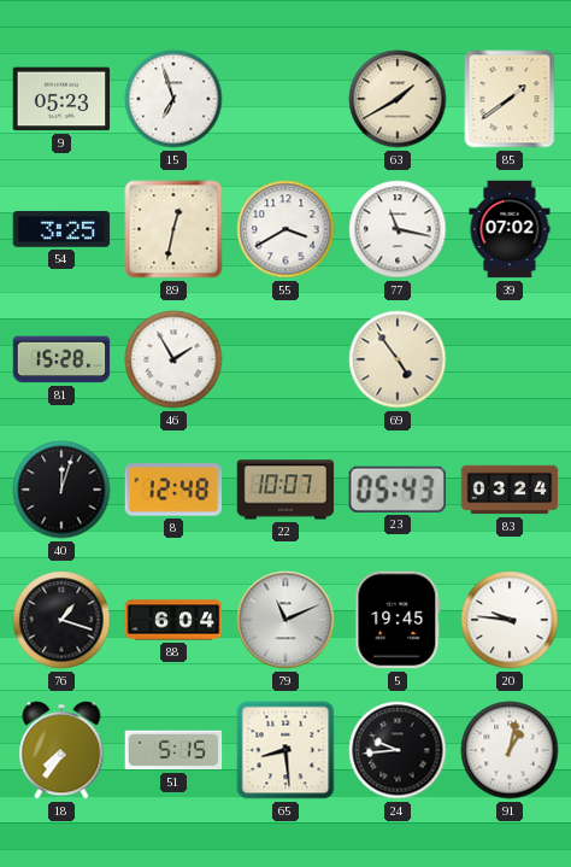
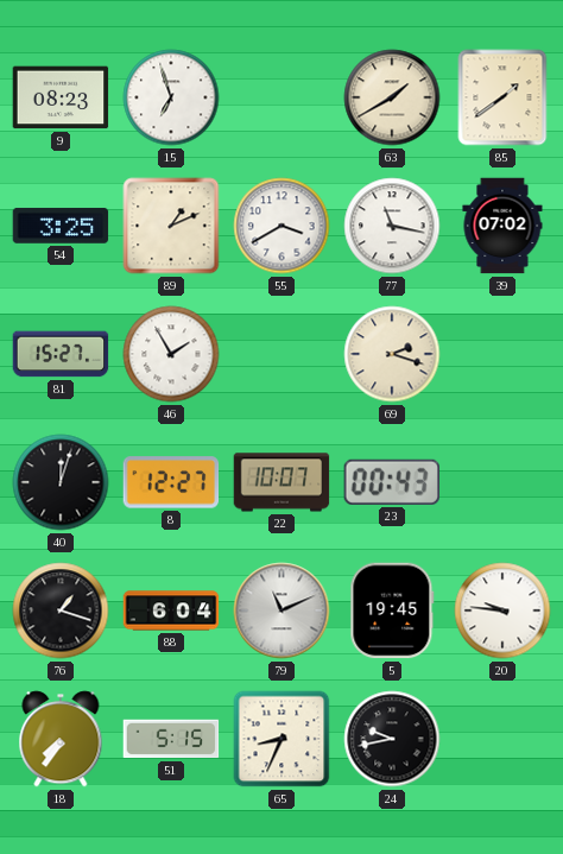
9: 05:23 -> 08:23
89: 12:32 -> 1:11
81: 15:28 -> 15:27
69: 4:54 -> 2:18
8: 12:48 -> 12:27
23: 05:43 -> 00:43
83: 03:24 -> none
65: 8:29 -> 8:34
24: 9:44 -> 9:43
91: 1:02 -> none
